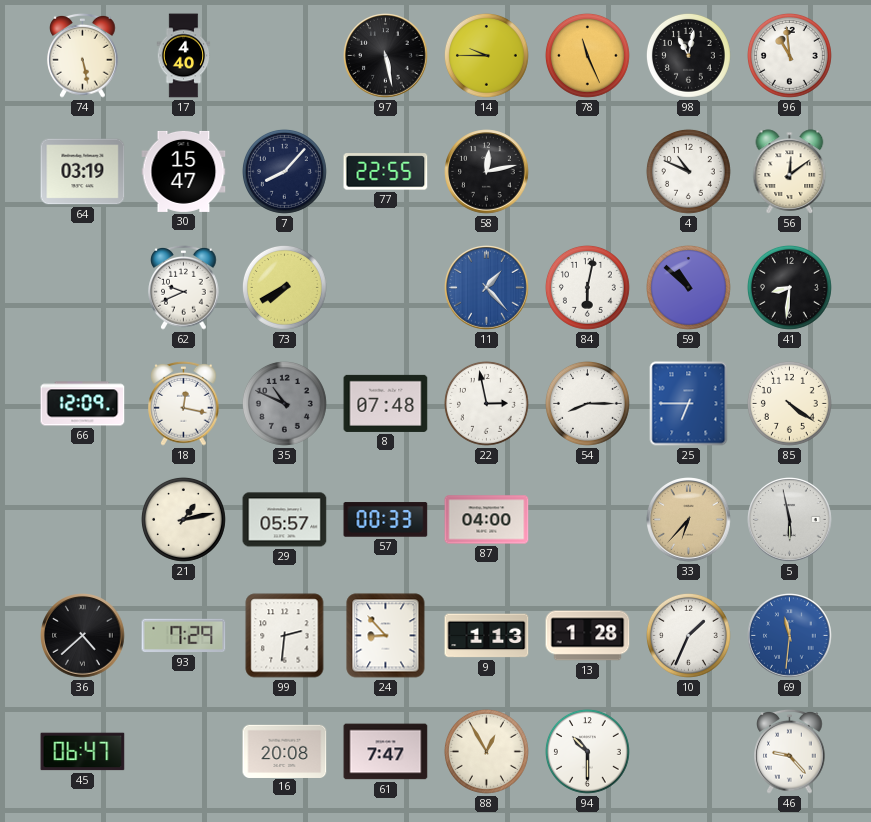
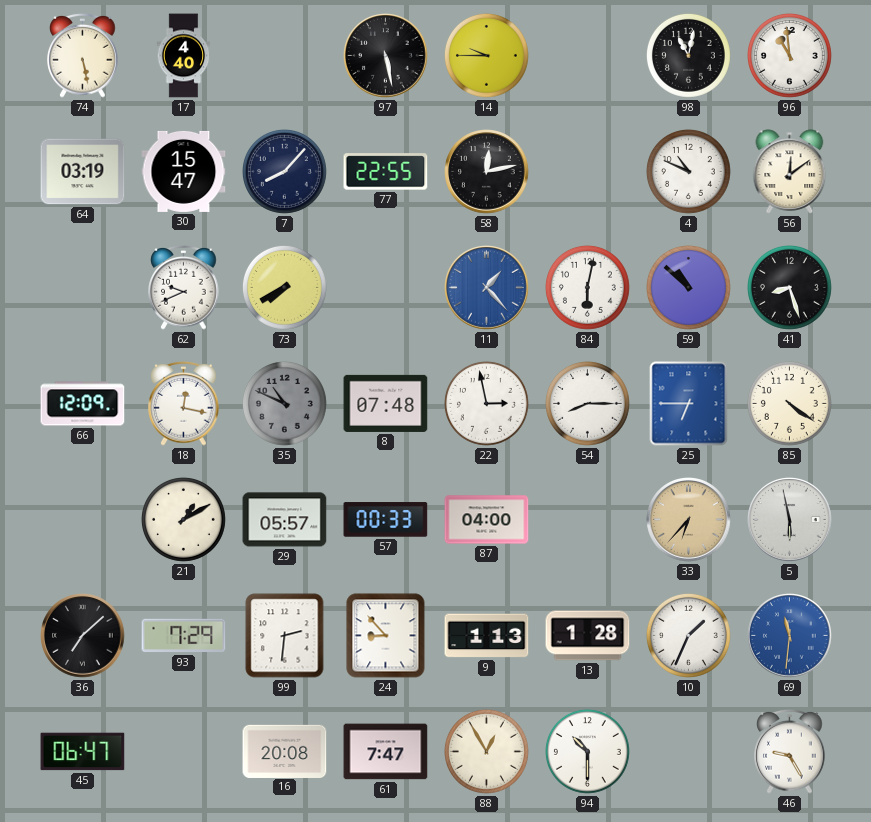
78: 11:26 -> none
41: 8:31 -> 8:27
21: 1:13 -> 1:10
36: 4:38 -> 7:08
46: 9:23 -> 9:25
